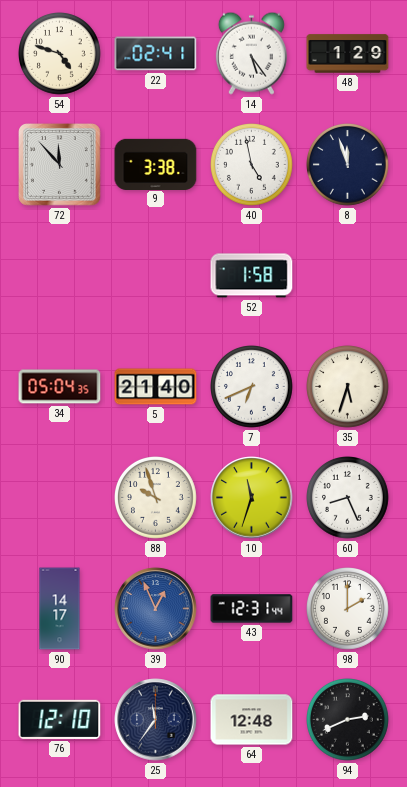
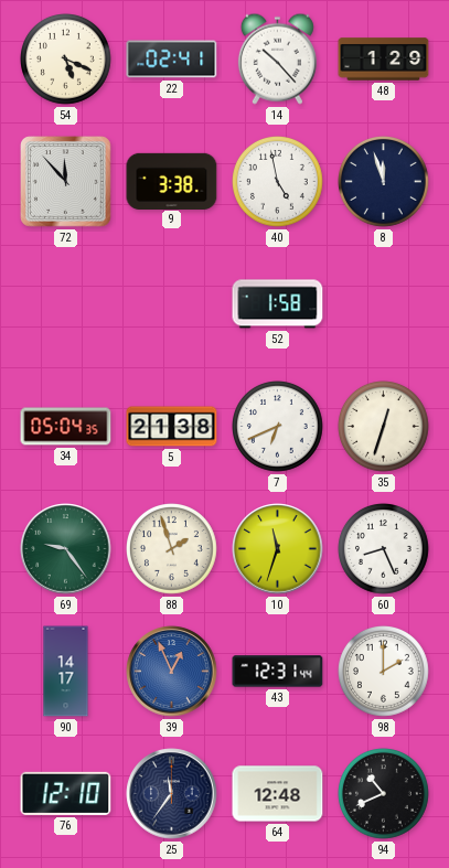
54: 4:48 -> 5:19
14: 5:24 -> 10:23
5: 21:40 -> 21:38
35: 5:33 -> 12:33
69: none -> 9:24
88: 9:57 -> 1:57
94: 2:41 -> 10:41
